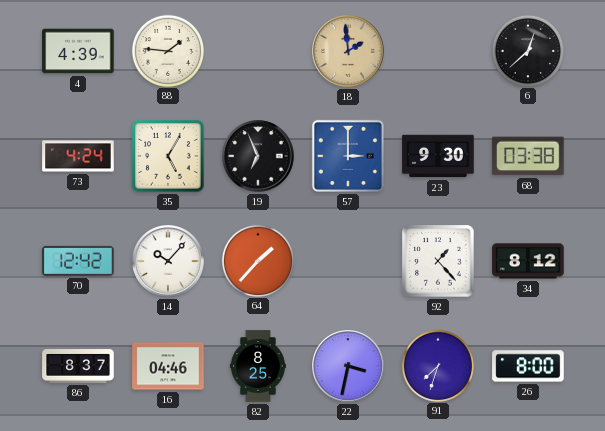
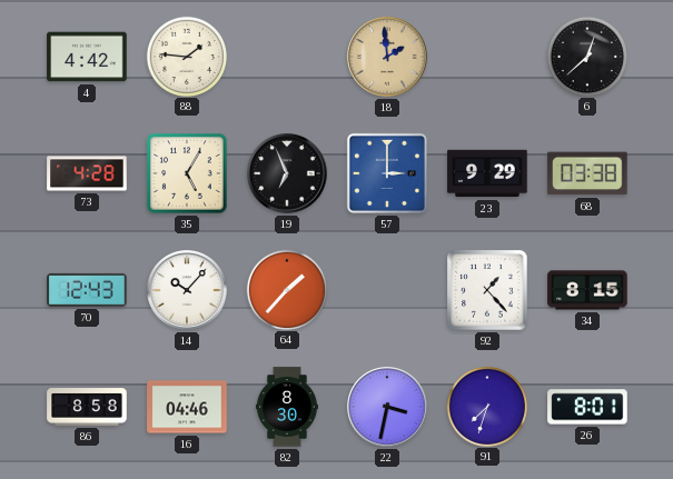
4: 4:39 -> 4:42
73: 4:24 -> 4:28
23: 9:30 -> 9:29
70: 12:42 -> 12:43
34: 8:12 -> 8:15
86: 8:37 -> 8:58
82: 8:25 -> 8:30
26: 8:00 -> 8:01
